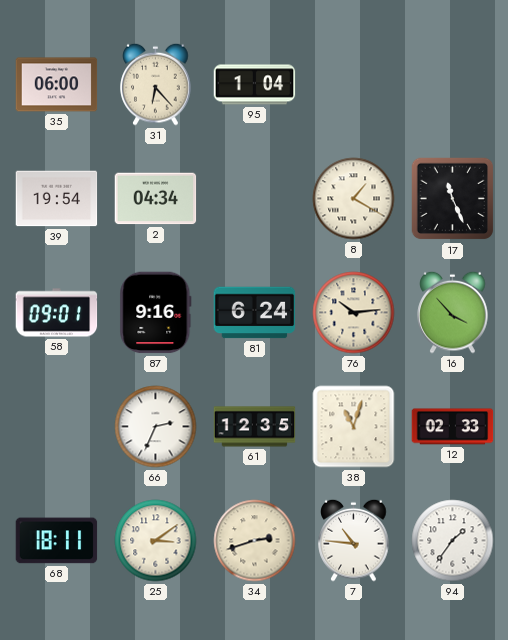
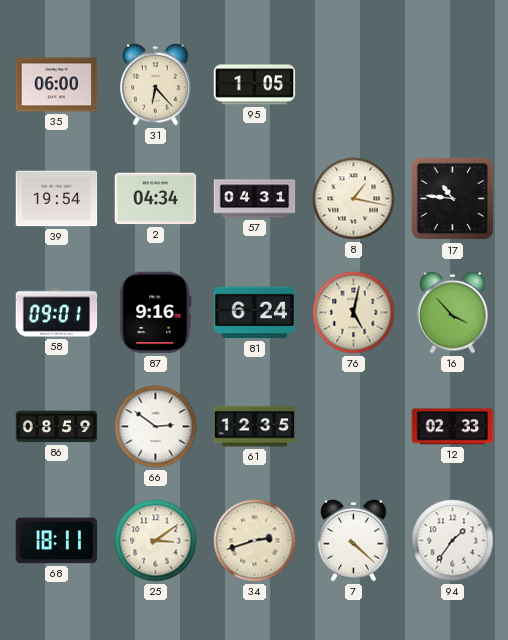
95: 1:04 -> 1:05
57: none -> 04:31
8: 1:20 -> 1:17
17: 11:26 -> 10:46
76: 10:14 -> 5:02
86: none -> 08:59
66: 2:34 -> 2:51
38: 11:03 -> none
7: 10:46 -> 4:22
